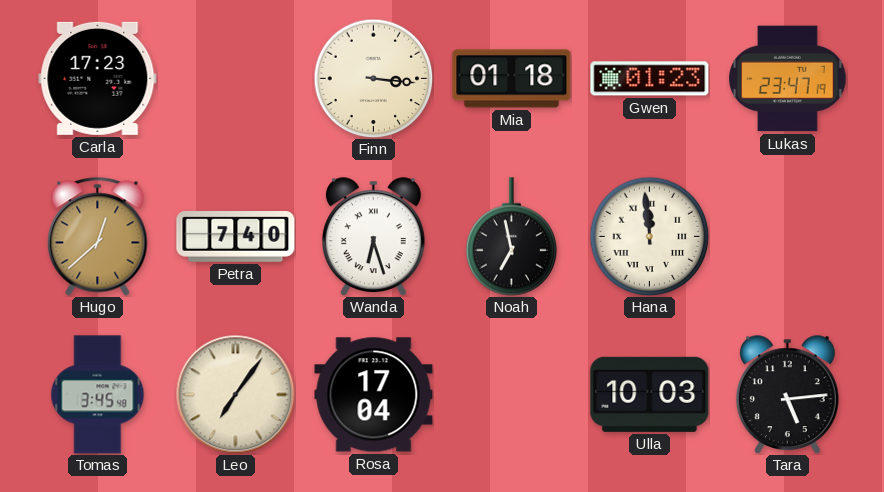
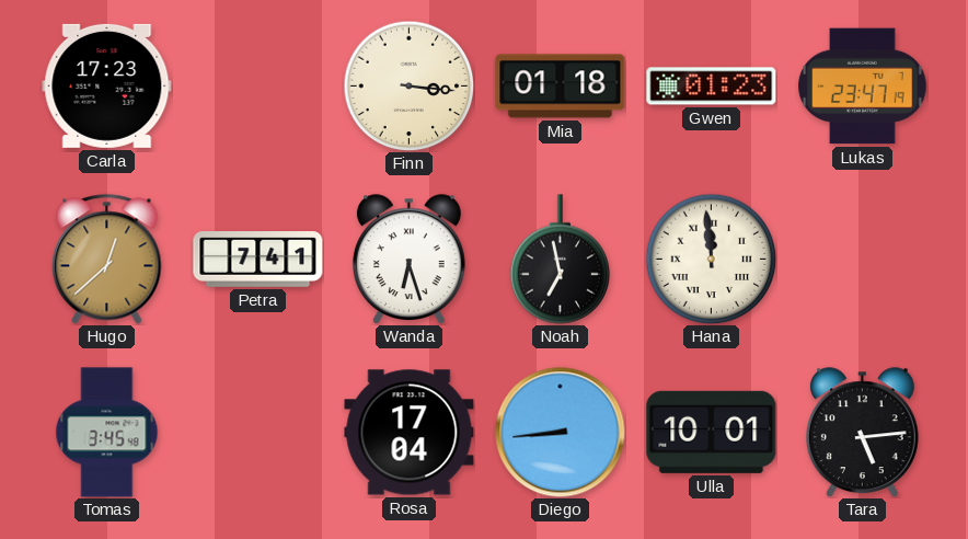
Petra: 7:40 -> 7:41
Leo: 7:06 -> none
Diego: none -> 8:44
Ulla: 10:03 -> 10:01
